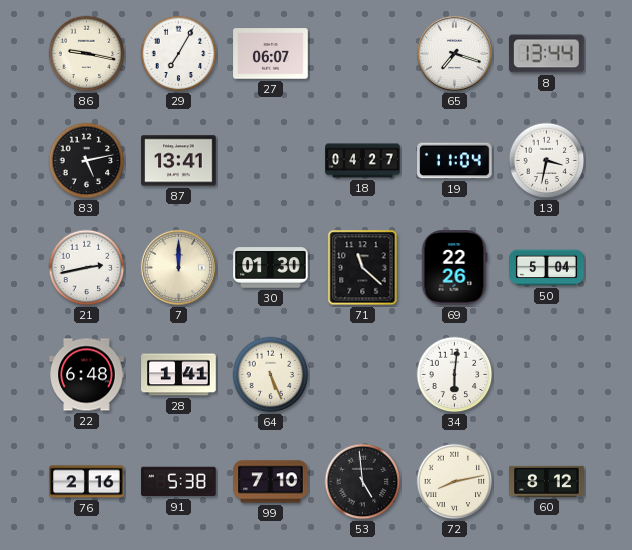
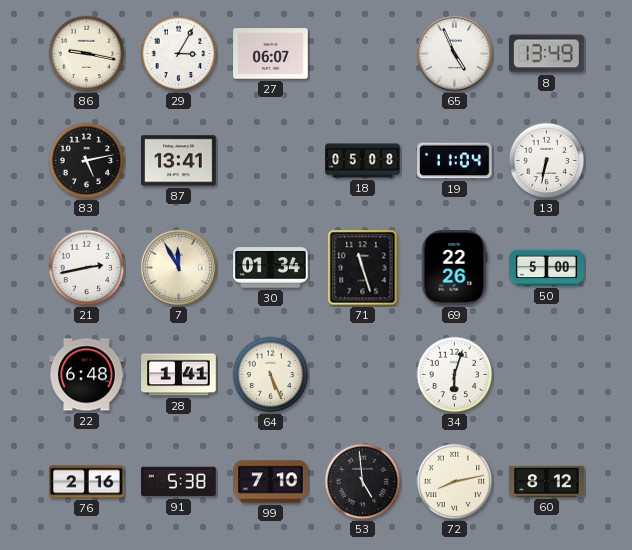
29: 7:05 -> 3:05
65: 7:18 -> 4:56
8: 13:44 -> 13:49
18: 04:27 -> 05:08
13: 3:32 -> 6:32
7: 12:00 -> 11:55
30: 01:30 -> 01:34
71: 11:22 -> 11:27
50: 5:04 -> 5:00
34: 6:01 -> 6:03
